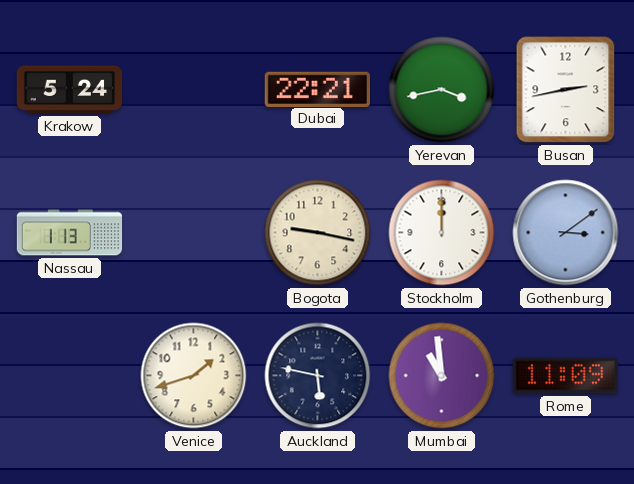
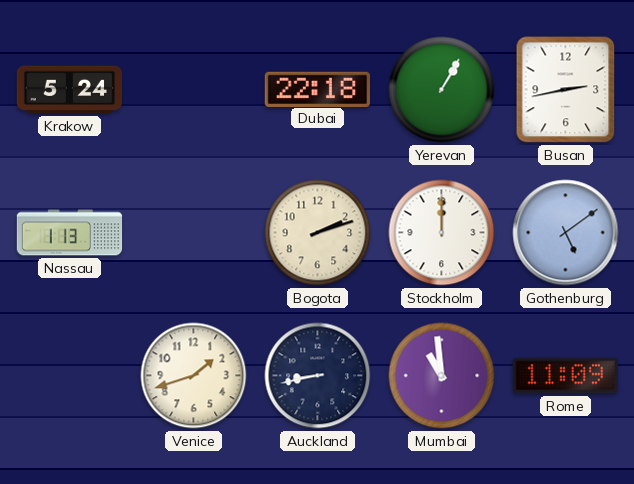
Dubai: 22:21 -> 22:18
Yerevan: 3:43 -> 1:05
Bogota: 9:17 -> 2:12
Gothenburg: 3:09 -> 5:09
Auckland: 5:47 -> 8:43
